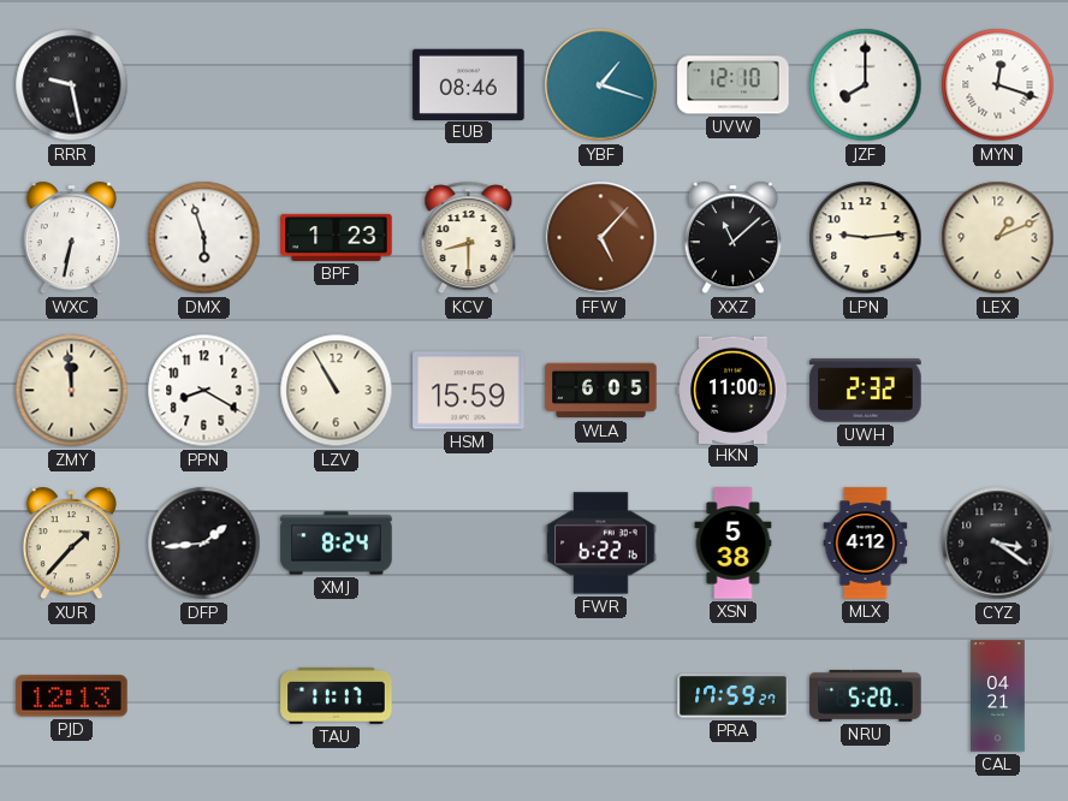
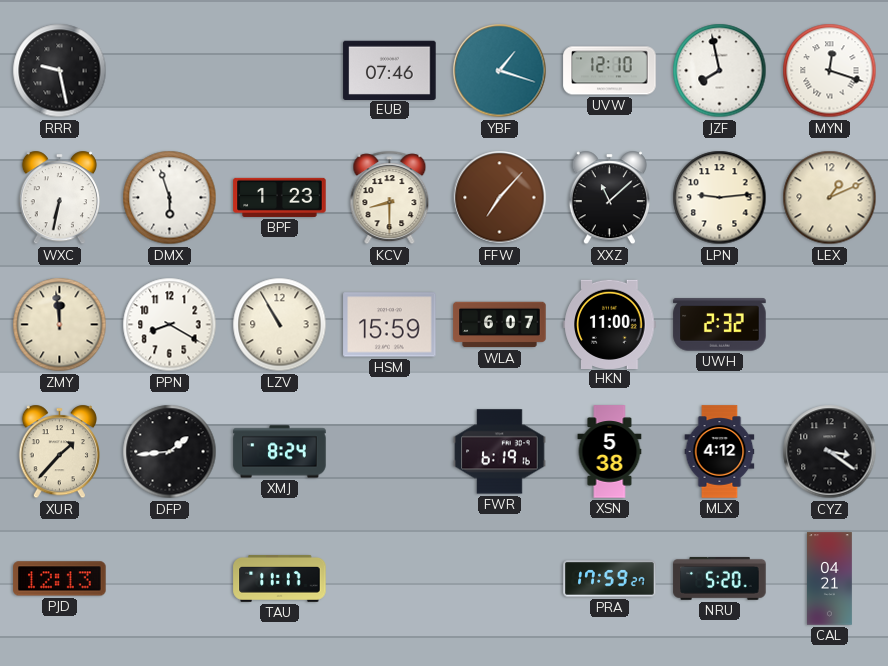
EUB: 08:46 -> 07:46
JZF: 8:00 -> 7:58
FFW: 5:07 -> 7:07
WLA: 6:05 -> 6:07
FWR: 6:22 -> 6:19
